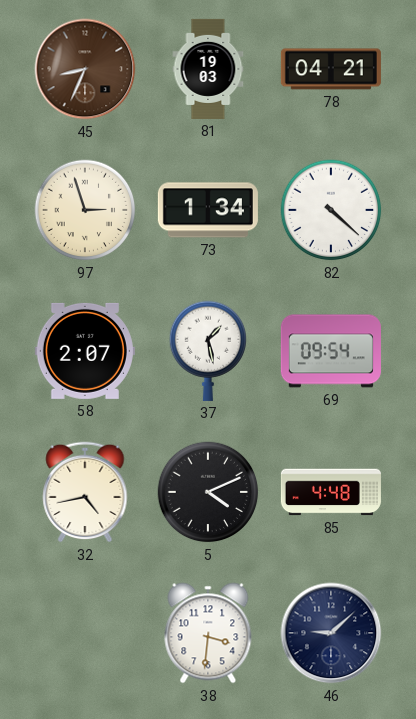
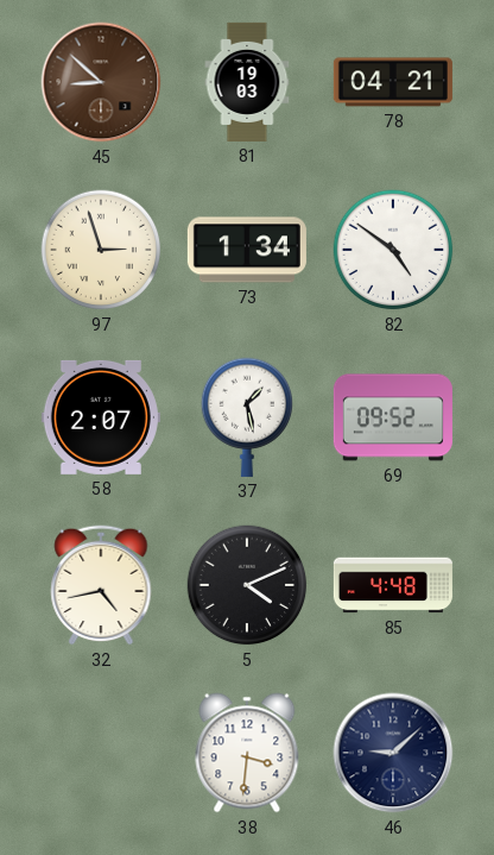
45: 8:34 -> 8:52
82: 4:22 -> 4:51
69: 09:54 -> 09:52
